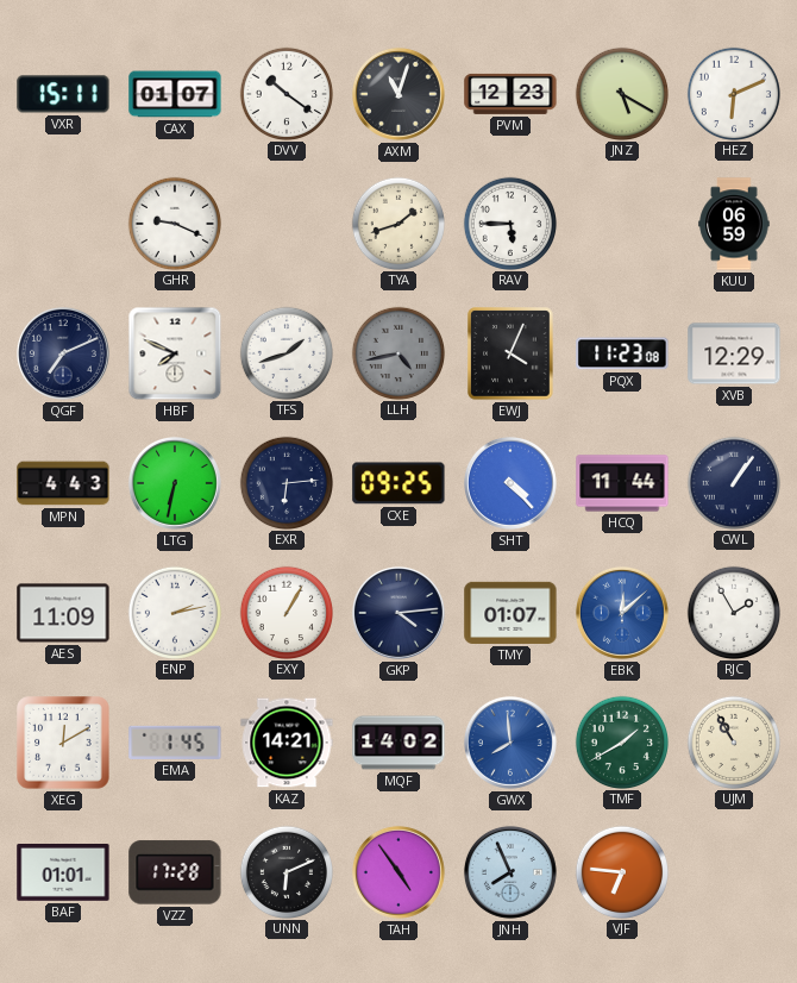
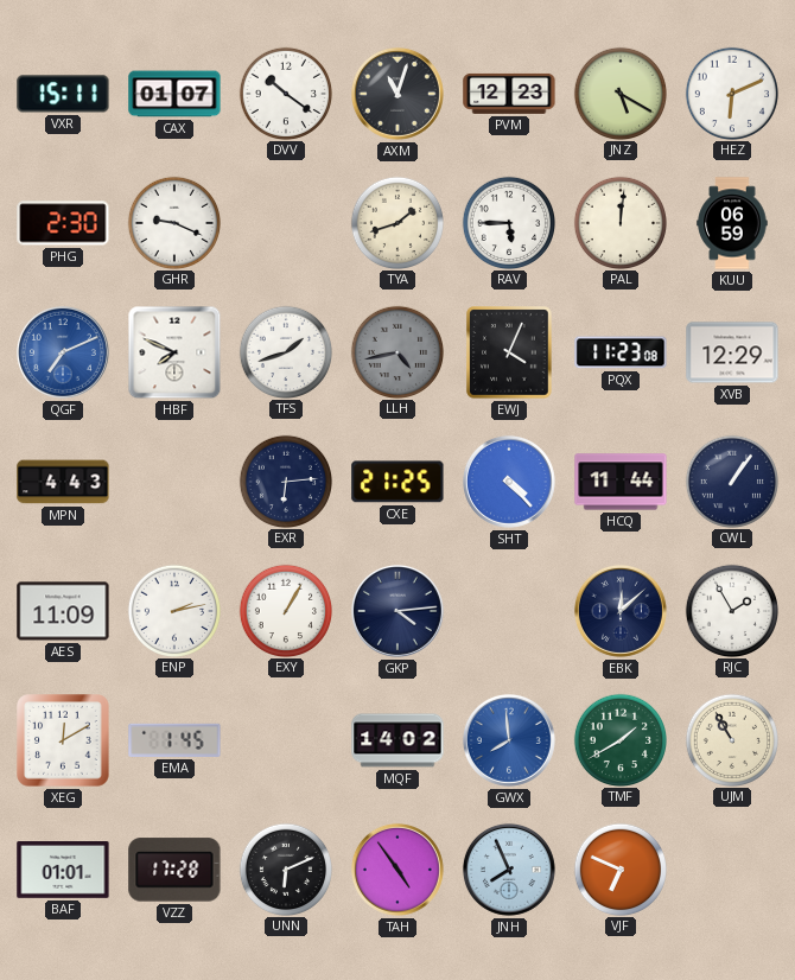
PHG: none -> 2:30
PAL: none -> 12:01
QGF dial: navy -> blue
LTG: 6:32 -> none
CXE: 09:25 -> 21:25
TMY: 01:07 -> none
EBK dial: blue -> navy
KAZ: 14:21 -> none
VJF: 6:46 -> 6:49
